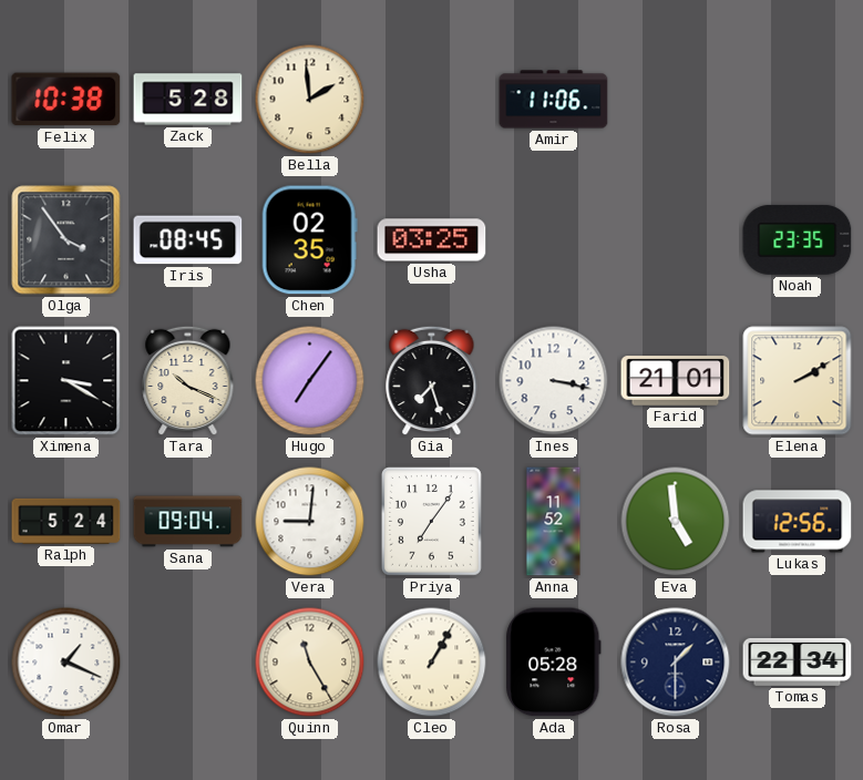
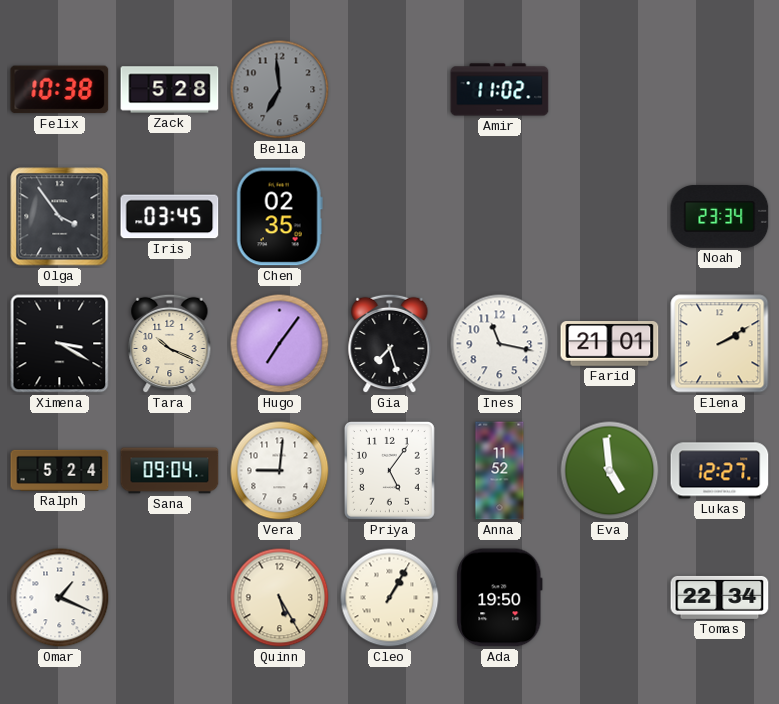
Bella: 1:59 -> 6:59
Bella dial: cream -> grey
Amir: 11:06 -> 11:02
Iris: 08:45 -> 03:45
Usha: 03:25 -> none
Noah: 23:35 -> 23:34
Ines: 3:17 -> 11:17
Priya: 7:06 -> 5:06
Lukas: 12:56 -> 12:27
Quinn: 11:25 -> 5:25
Ada: 05:28 -> 19:50
Rosa: 1:30 -> none
